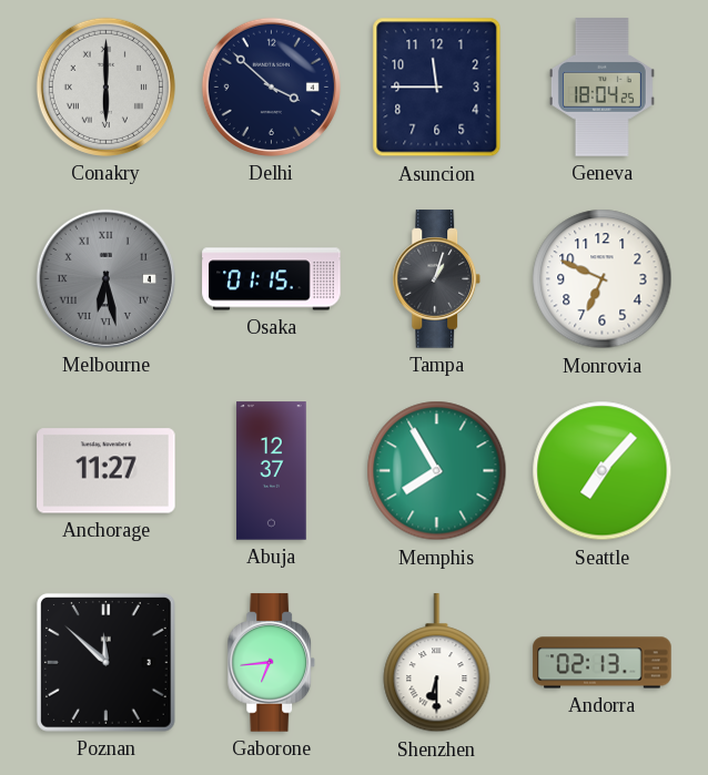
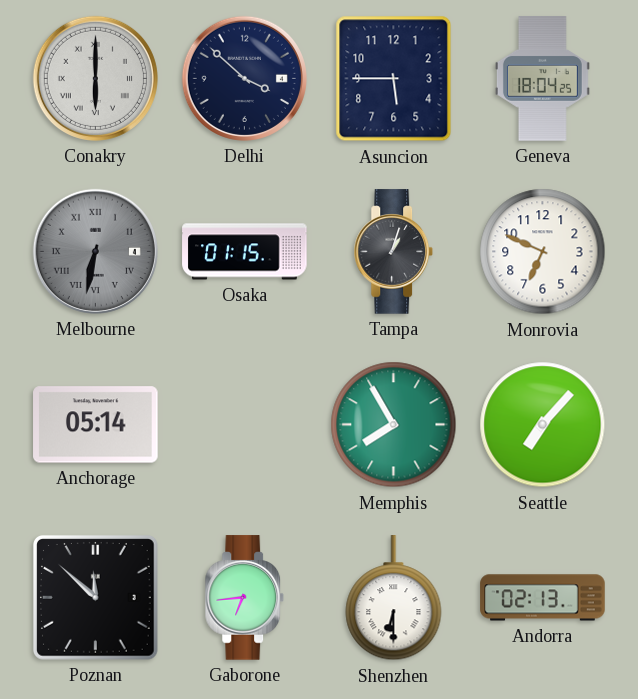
Asuncion: 11:45 -> 5:45
Melbourne: 6:28 -> 6:32
Anchorage: 11:27 -> 05:14
Abuja: 12:37 -> none
